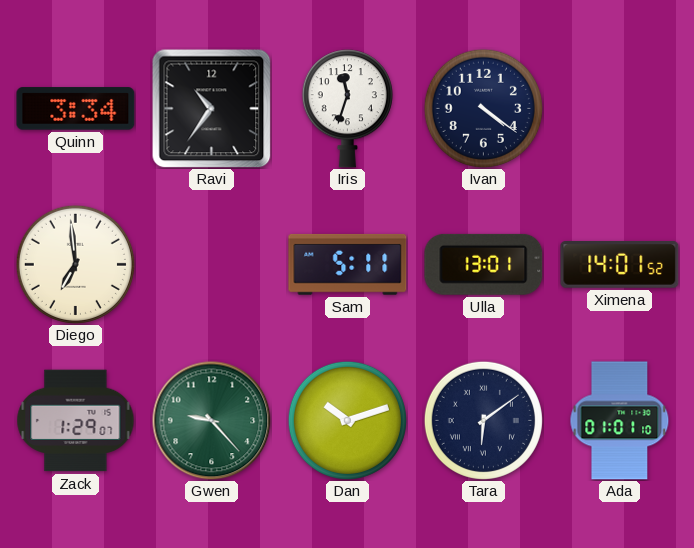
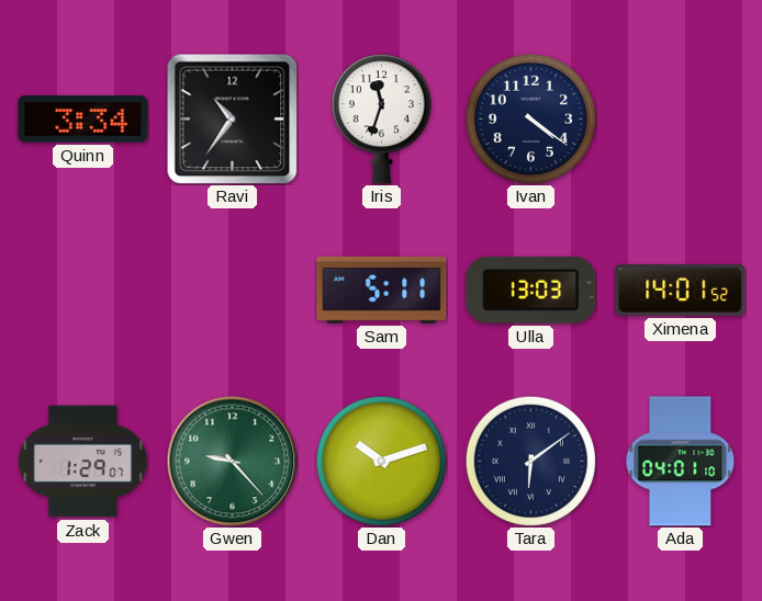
Diego: 6:59 -> none
Ulla: 13:01 -> 13:03
Ada: 01:01 -> 04:01
